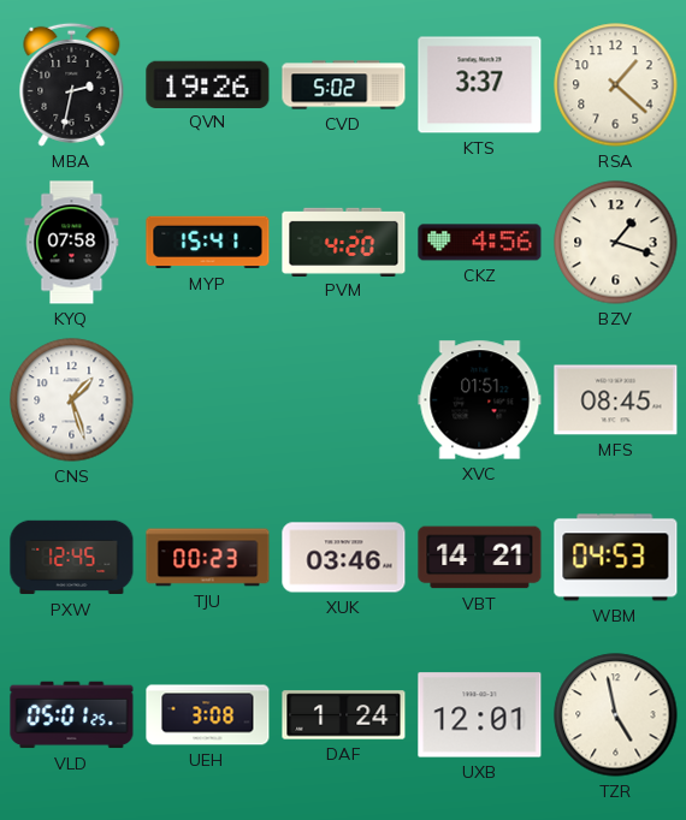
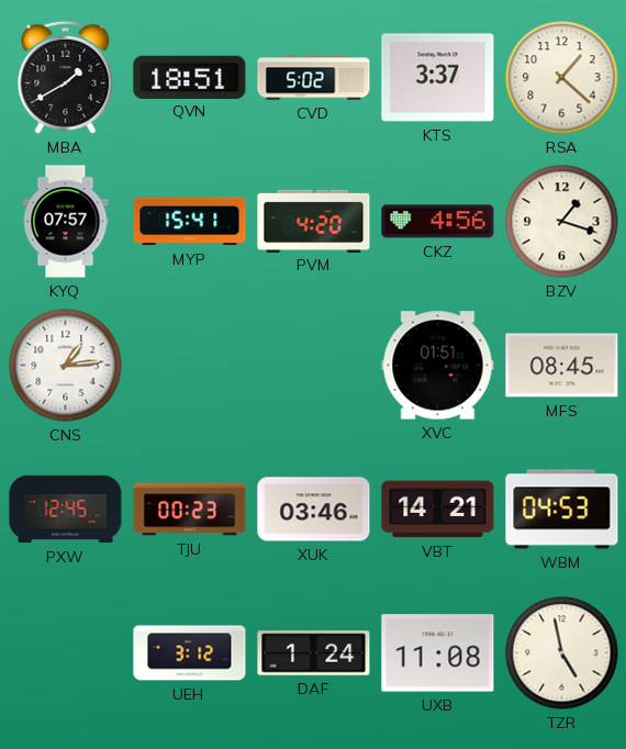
MBA: 2:32 -> 1:40
QVN: 19:26 -> 18:51
KYQ: 07:58 -> 07:57
CNS: 1:27 -> 1:14
VLD: 05:01 -> none
UEH: 3:08 -> 3:12
UXB: 12:01 -> 11:08
